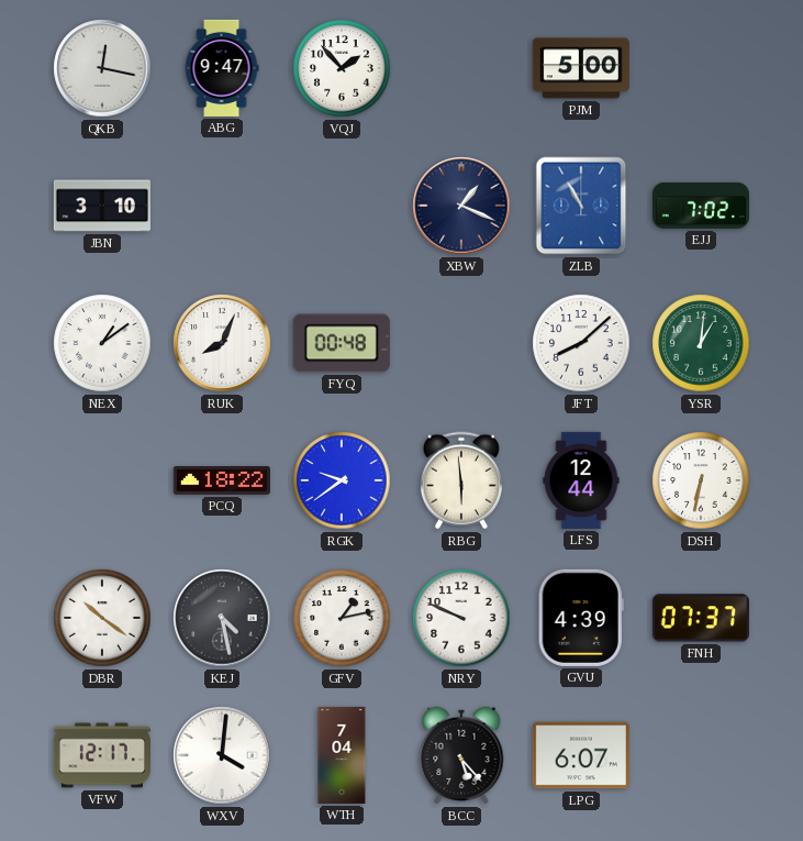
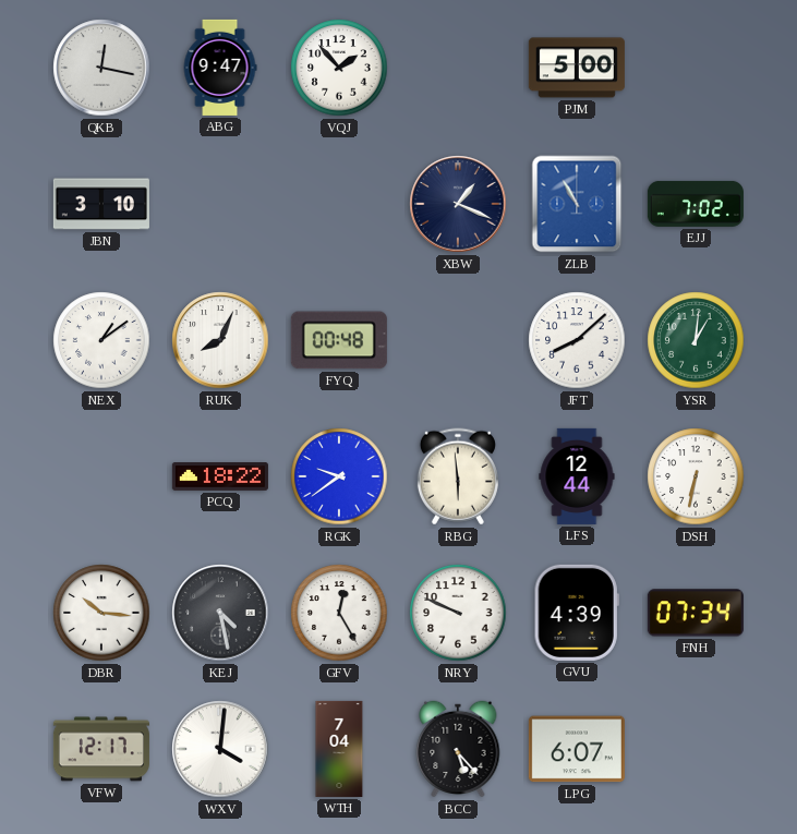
DBR: 10:21 -> 10:16
GFV: 1:13 -> 12:25
FNH: 07:37 -> 07:34
